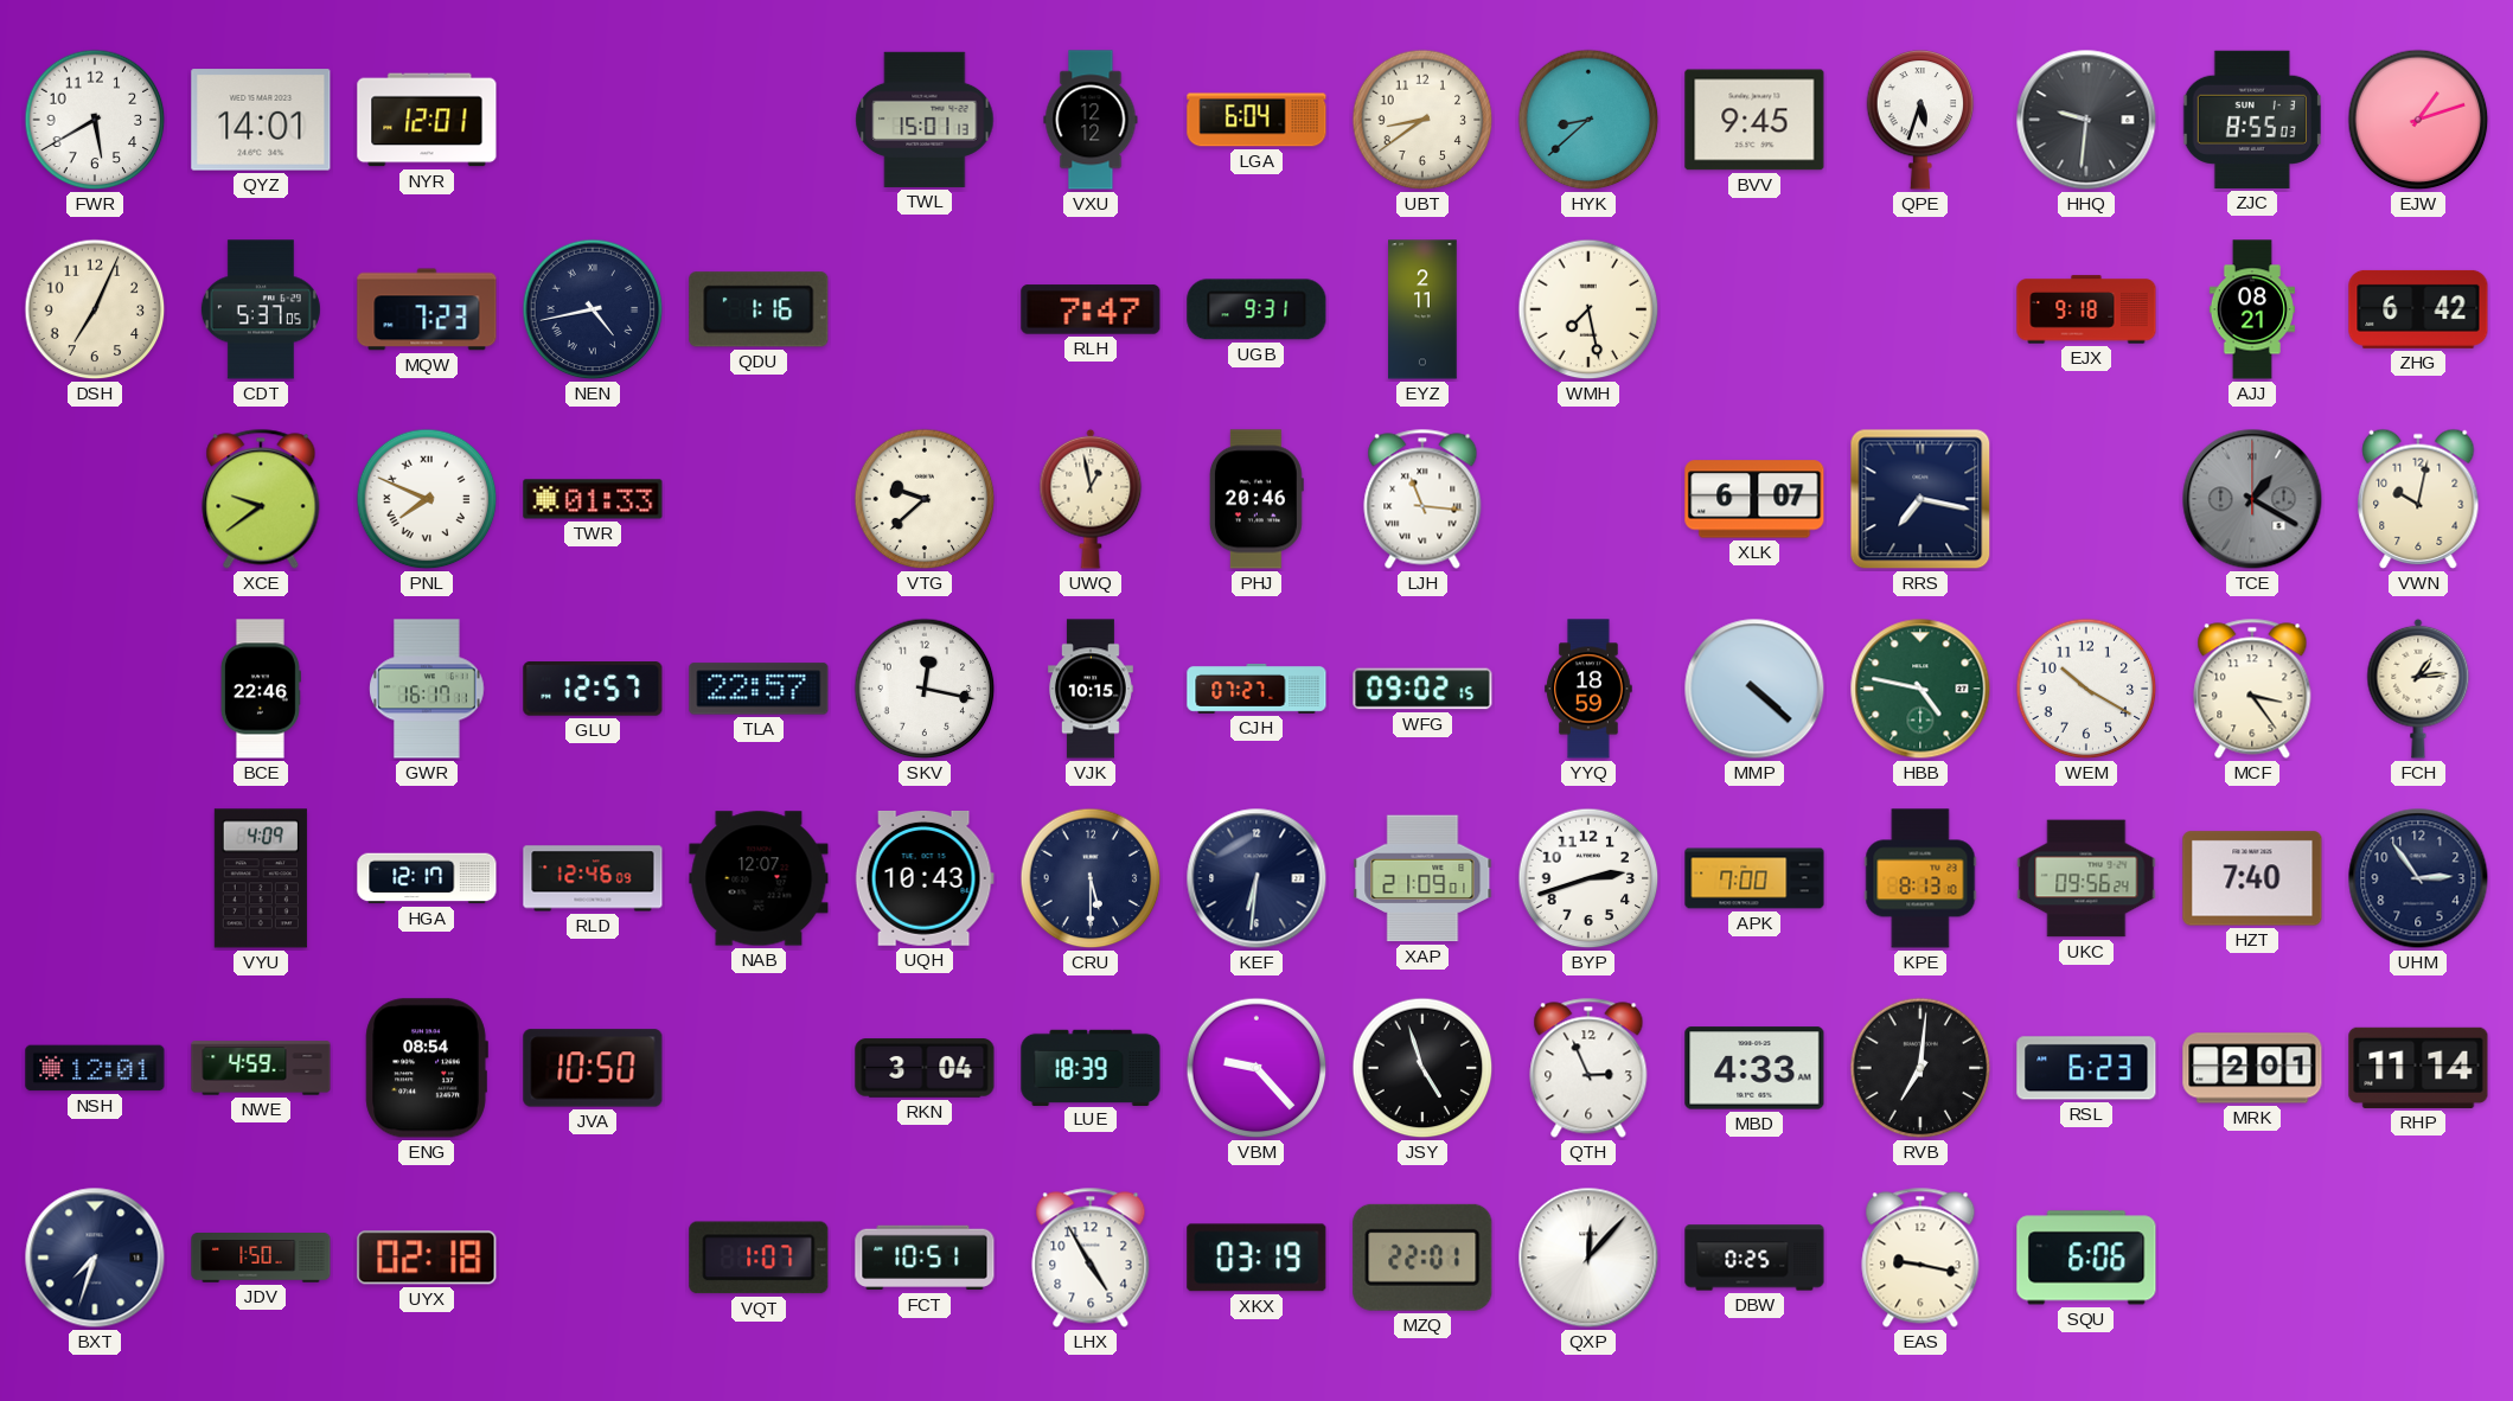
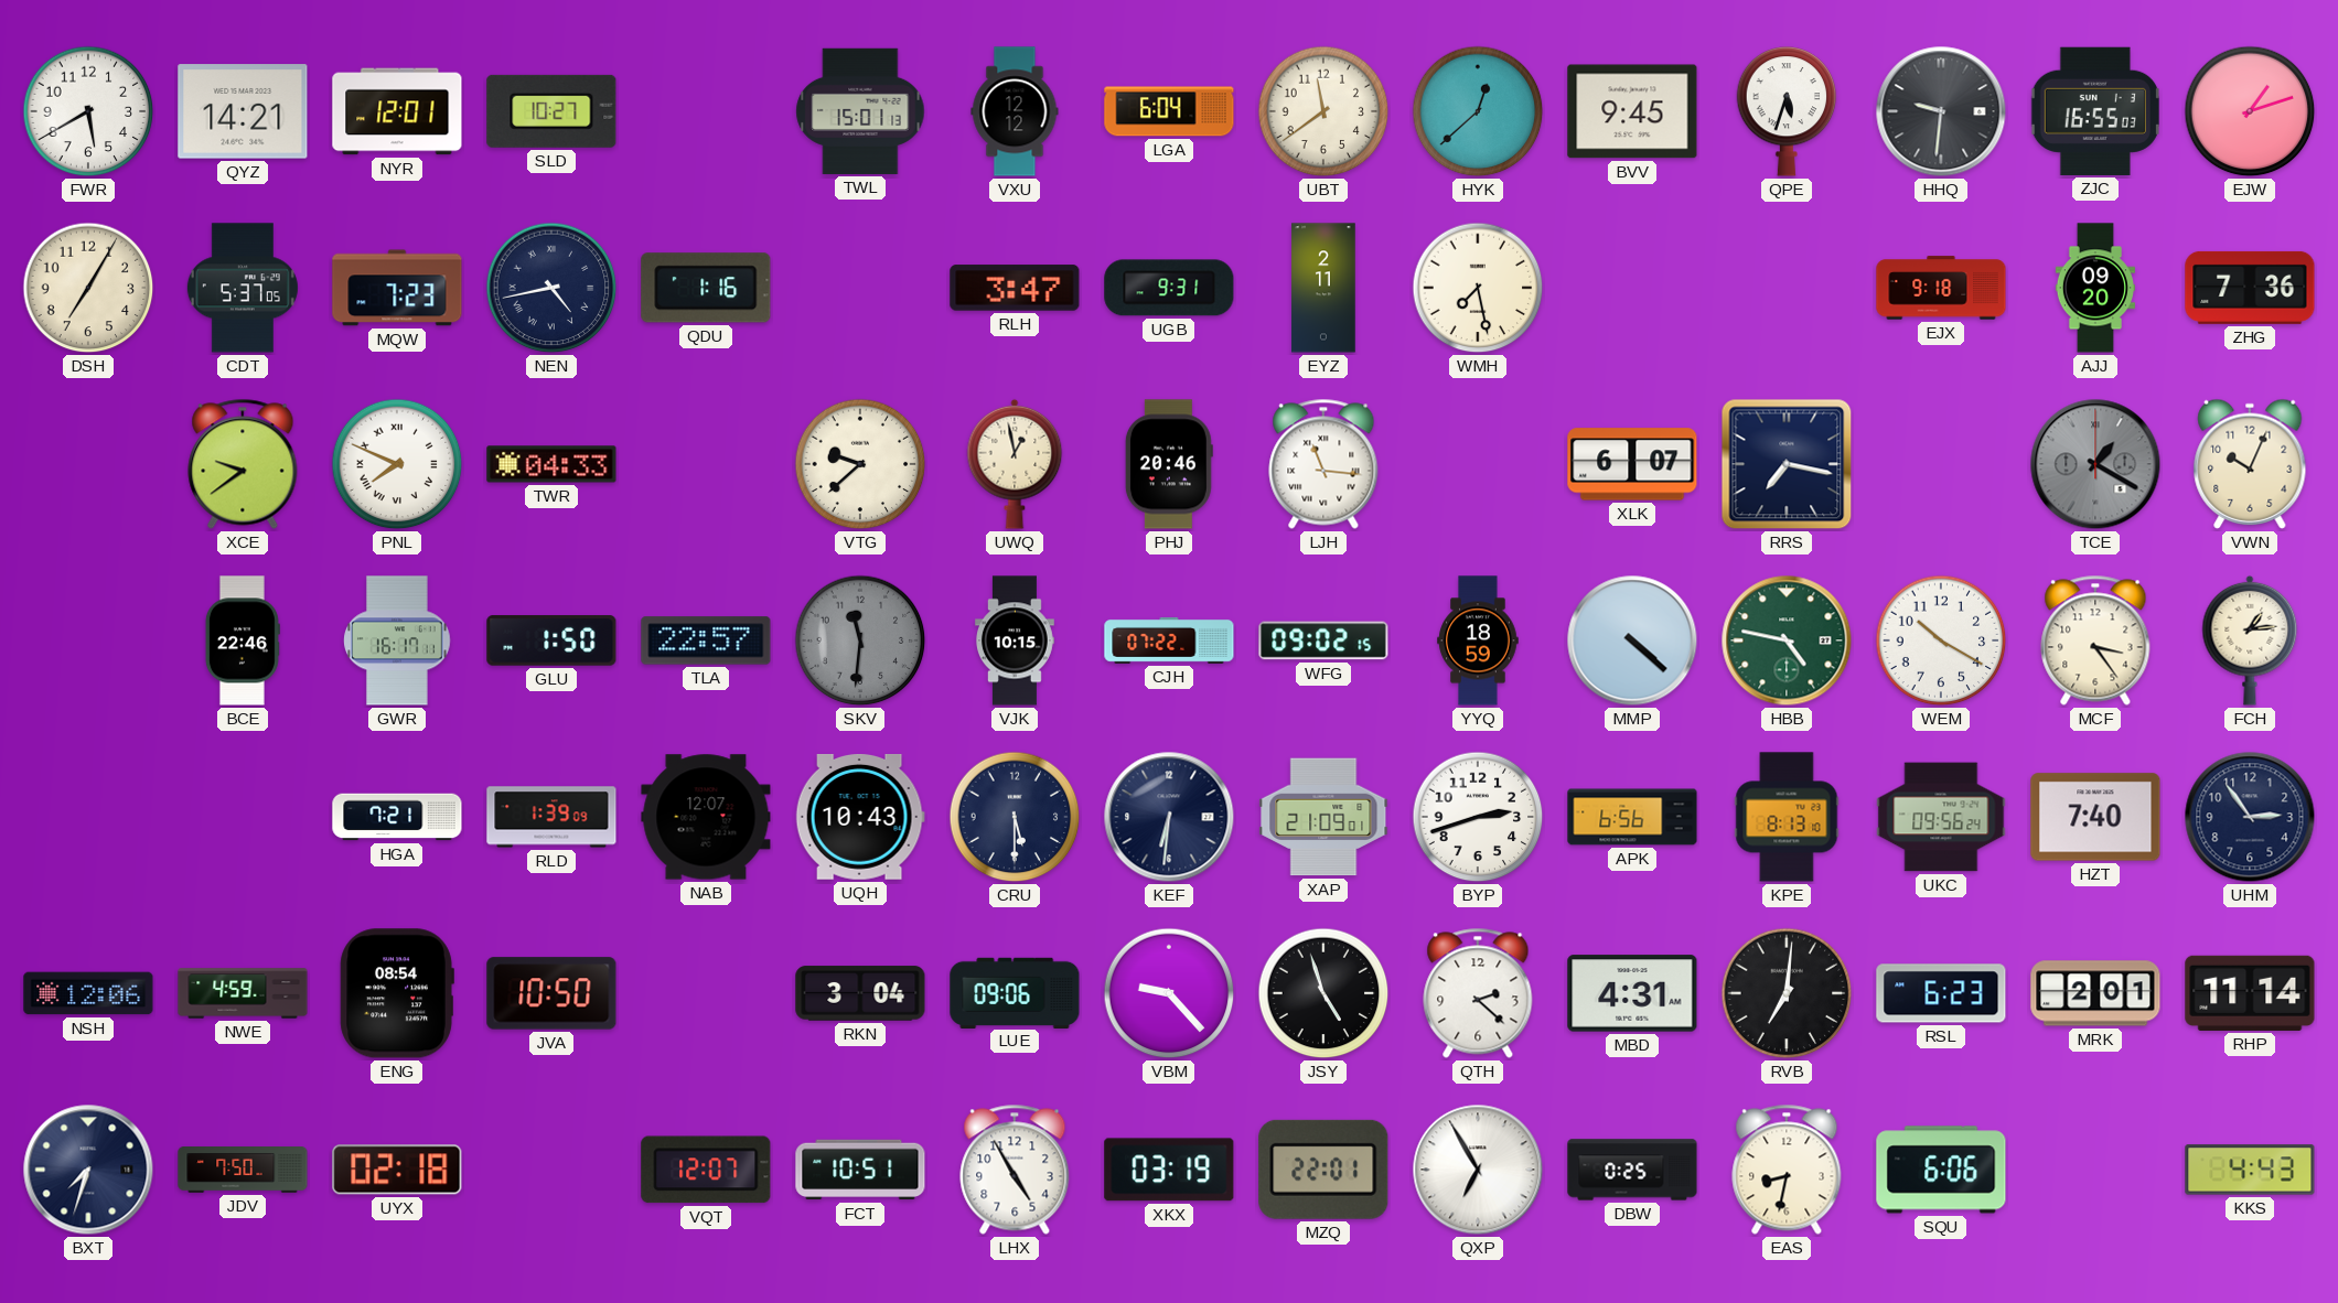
QYZ: 14:01 -> 14:21
SLD: none -> 10:27
UBT: 8:39 -> 11:39
HYK: 8:38 -> 12:38
ZJC: 8:55 -> 16:55
DSH: 7:04 -> 7:05
RLH: 7:47 -> 3:47
AJJ: 08:21 -> 09:20
ZHG: 6:42 -> 7:36
TWR: 01:33 -> 04:33
VWN: 10:02 -> 10:04
GLU: 12:57 -> 1:50
SKV: 12:17 -> 11:31
SKV dial: white -> grey
CJH: 07:27 -> 07:22
VYU: 4:09 -> none
HGA: 12:17 -> 7:21
RLD: 12:46 -> 1:39
APK: 7:00 -> 6:56
NSH: 12:01 -> 12:06
LUE: 18:39 -> 09:06
QTH: 2:56 -> 2:22
MBD: 4:33 -> 4:31
JDV: 1:50 -> 7:50
VQT: 1:07 -> 12:07
QXP: 12:07 -> 6:55
EAS: 9:17 -> 8:32
KKS: none -> 4:43
